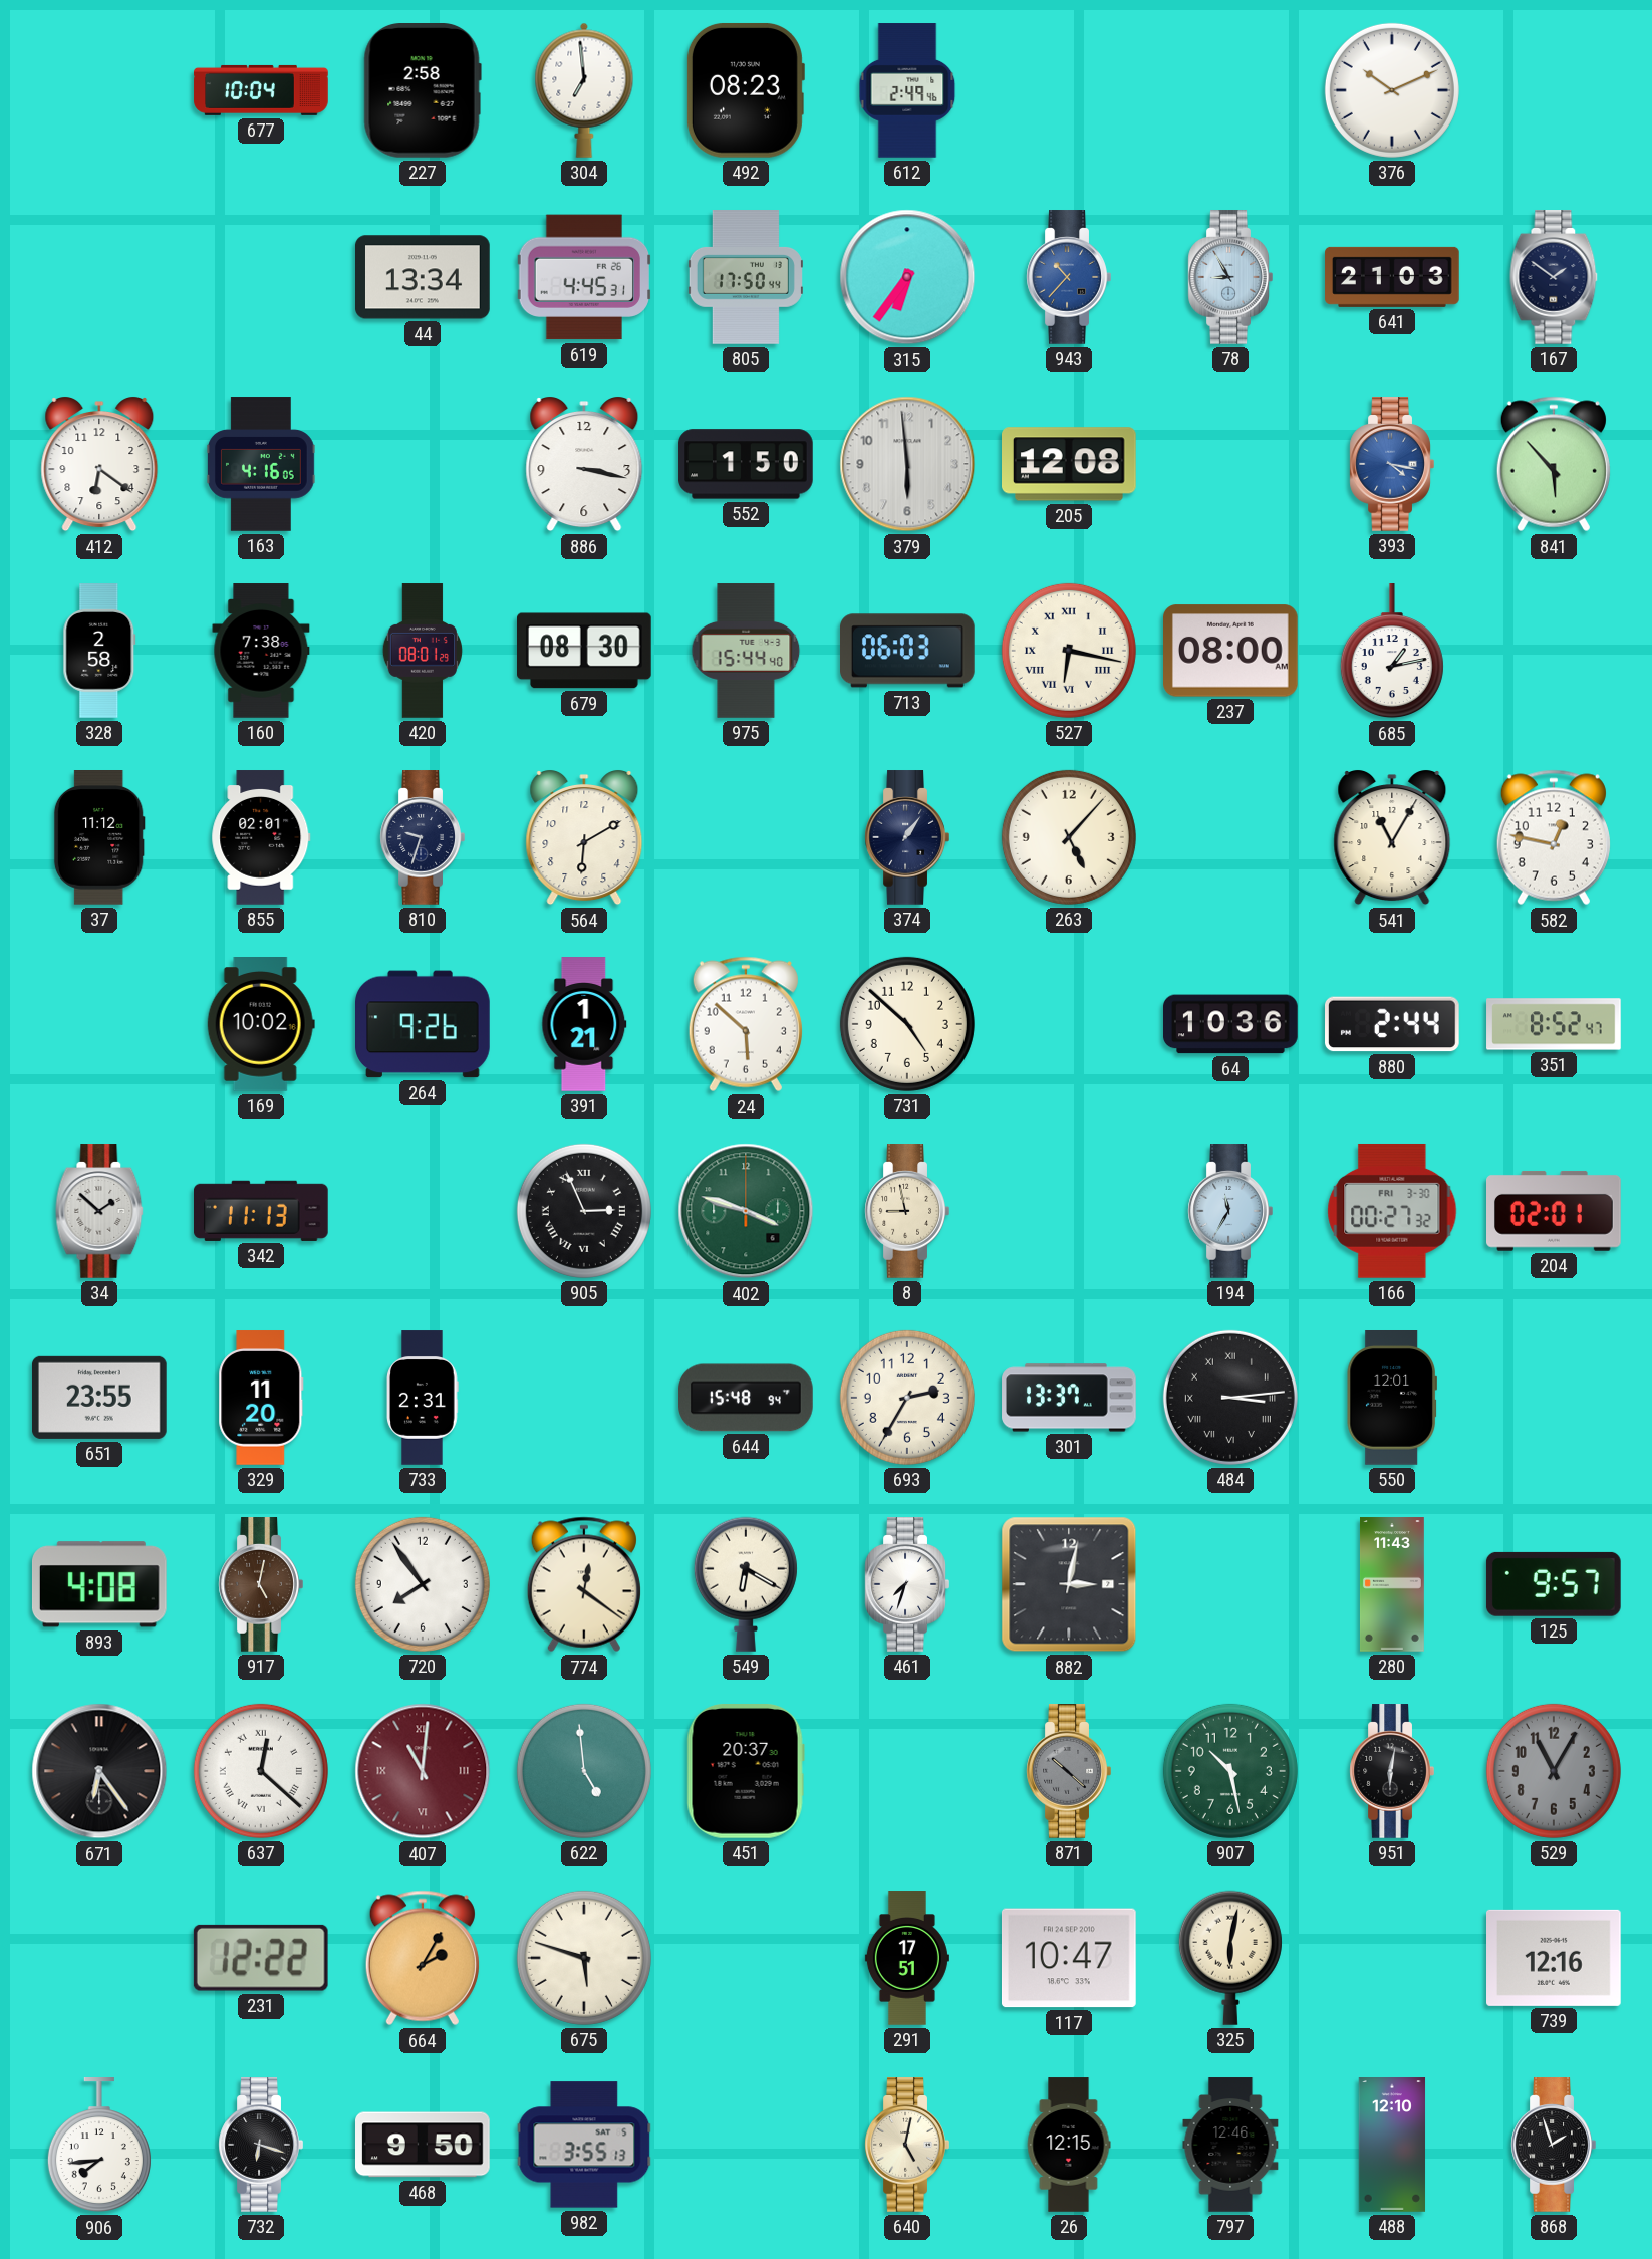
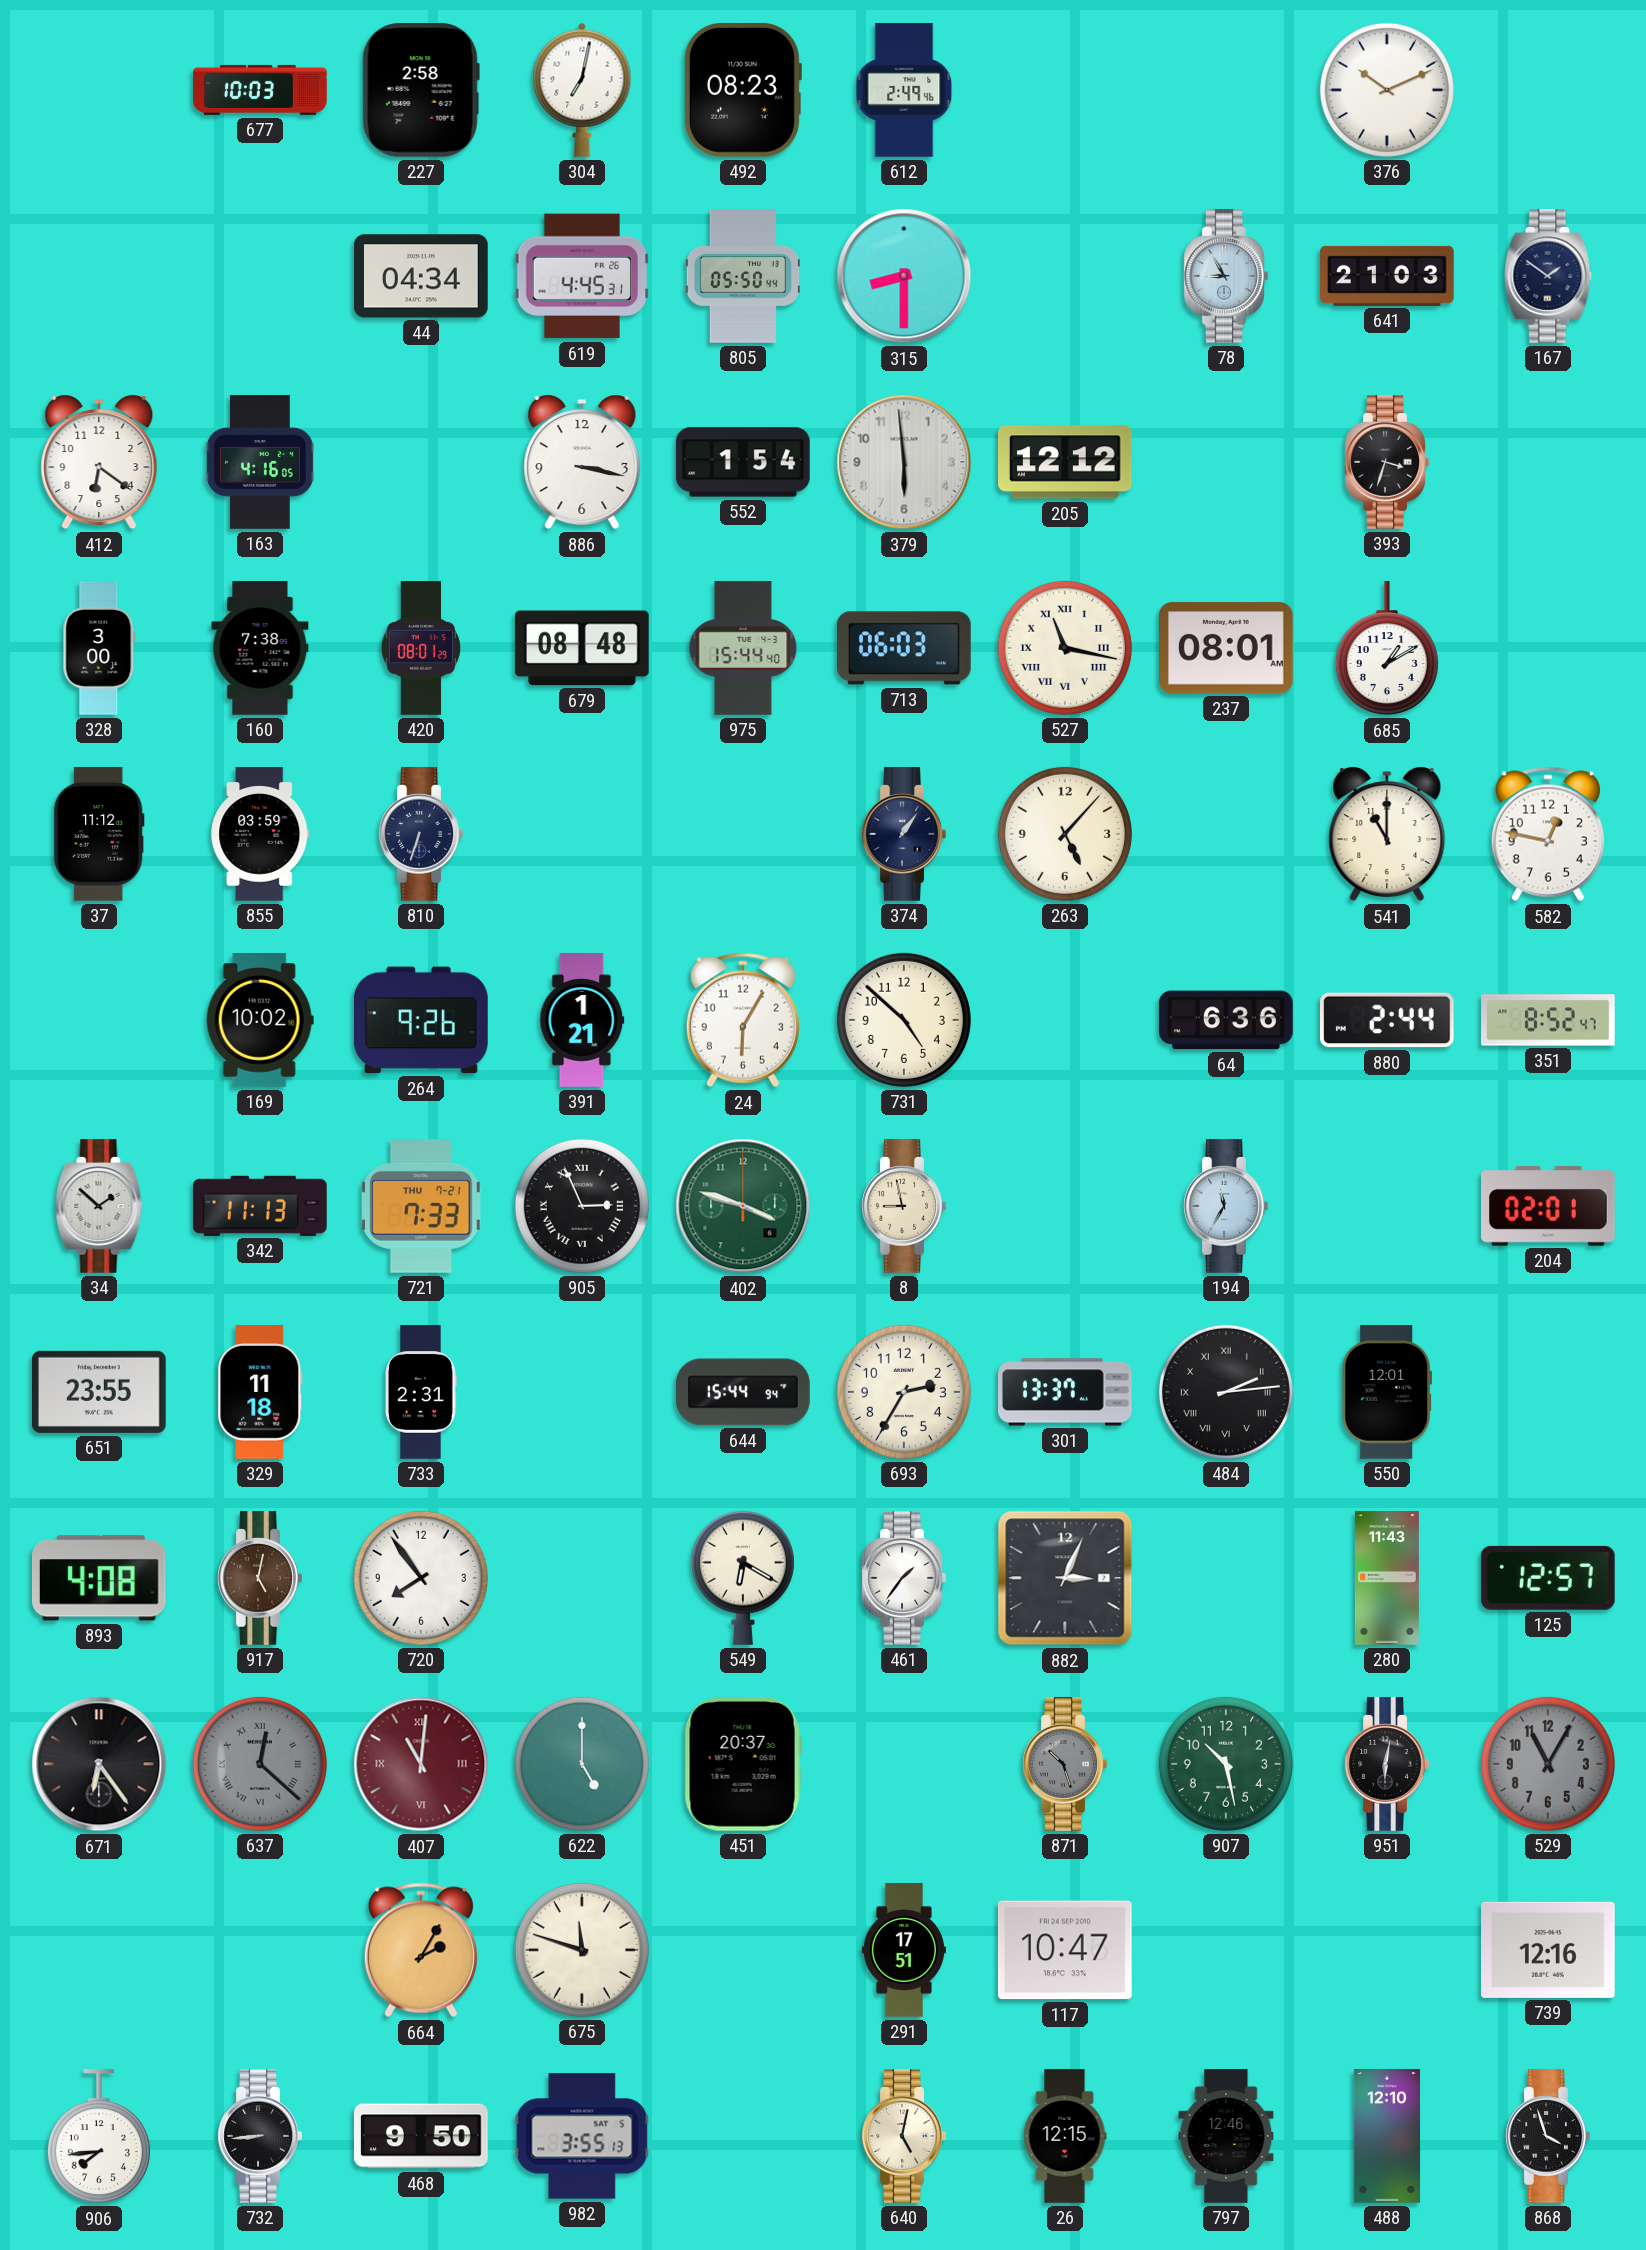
677: 10:04 -> 10:03
304: 6:59 -> 7:02
44: 13:34 -> 04:34
805: 17:50 -> 05:50
315: 6:36 -> 8:30
943: 10:37 -> none
552: 1:50 -> 1:54
205: 12:08 -> 12:12
393: 4:17 -> 3:33
393 dial: blue -> black
841: 5:53 -> none
328: 2:58 -> 3:00
679: 08:30 -> 08:48
527: 6:17 -> 11:17
237: 08:00 -> 08:01
685: 1:13 -> 1:10
855: 02:01 -> 03:59
810: 9:33 -> 6:33
564: 6:10 -> none
541: 11:05 -> 11:00
24: 5:52 -> 6:05
64: 10:36 -> 6:36
721: none -> 7:33
166: 00:27 -> none
329: 11:20 -> 11:18
644: 15:48 -> 15:44
484: 3:14 -> 2:14
774: 12:21 -> none
461: 7:33 -> 1:36
882: 3:02 -> 3:04
125: 9:57 -> 12:57
637 dial: white -> grey
622: 4:59 -> 5:00
871: 10:22 -> 10:27
231: 12:22 -> none
675: 5:48 -> 11:48
325: 6:02 -> none
732: 6:18 -> 8:44
868: 1:57 -> 3:57
